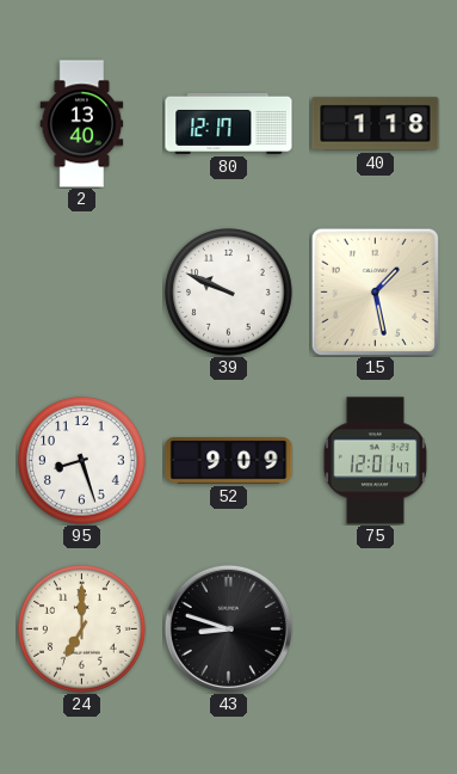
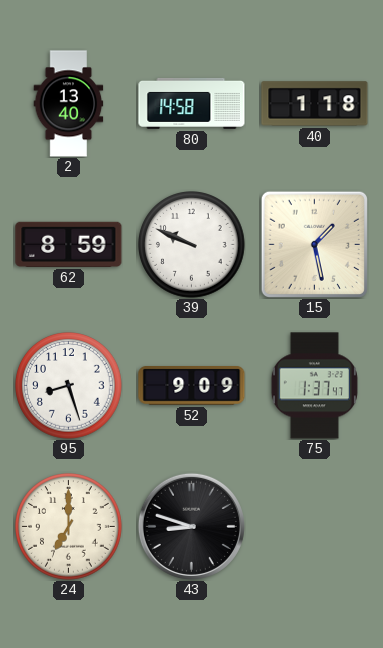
80: 12:17 -> 14:58
62: none -> 8:59
75: 12:01 -> 1:37
